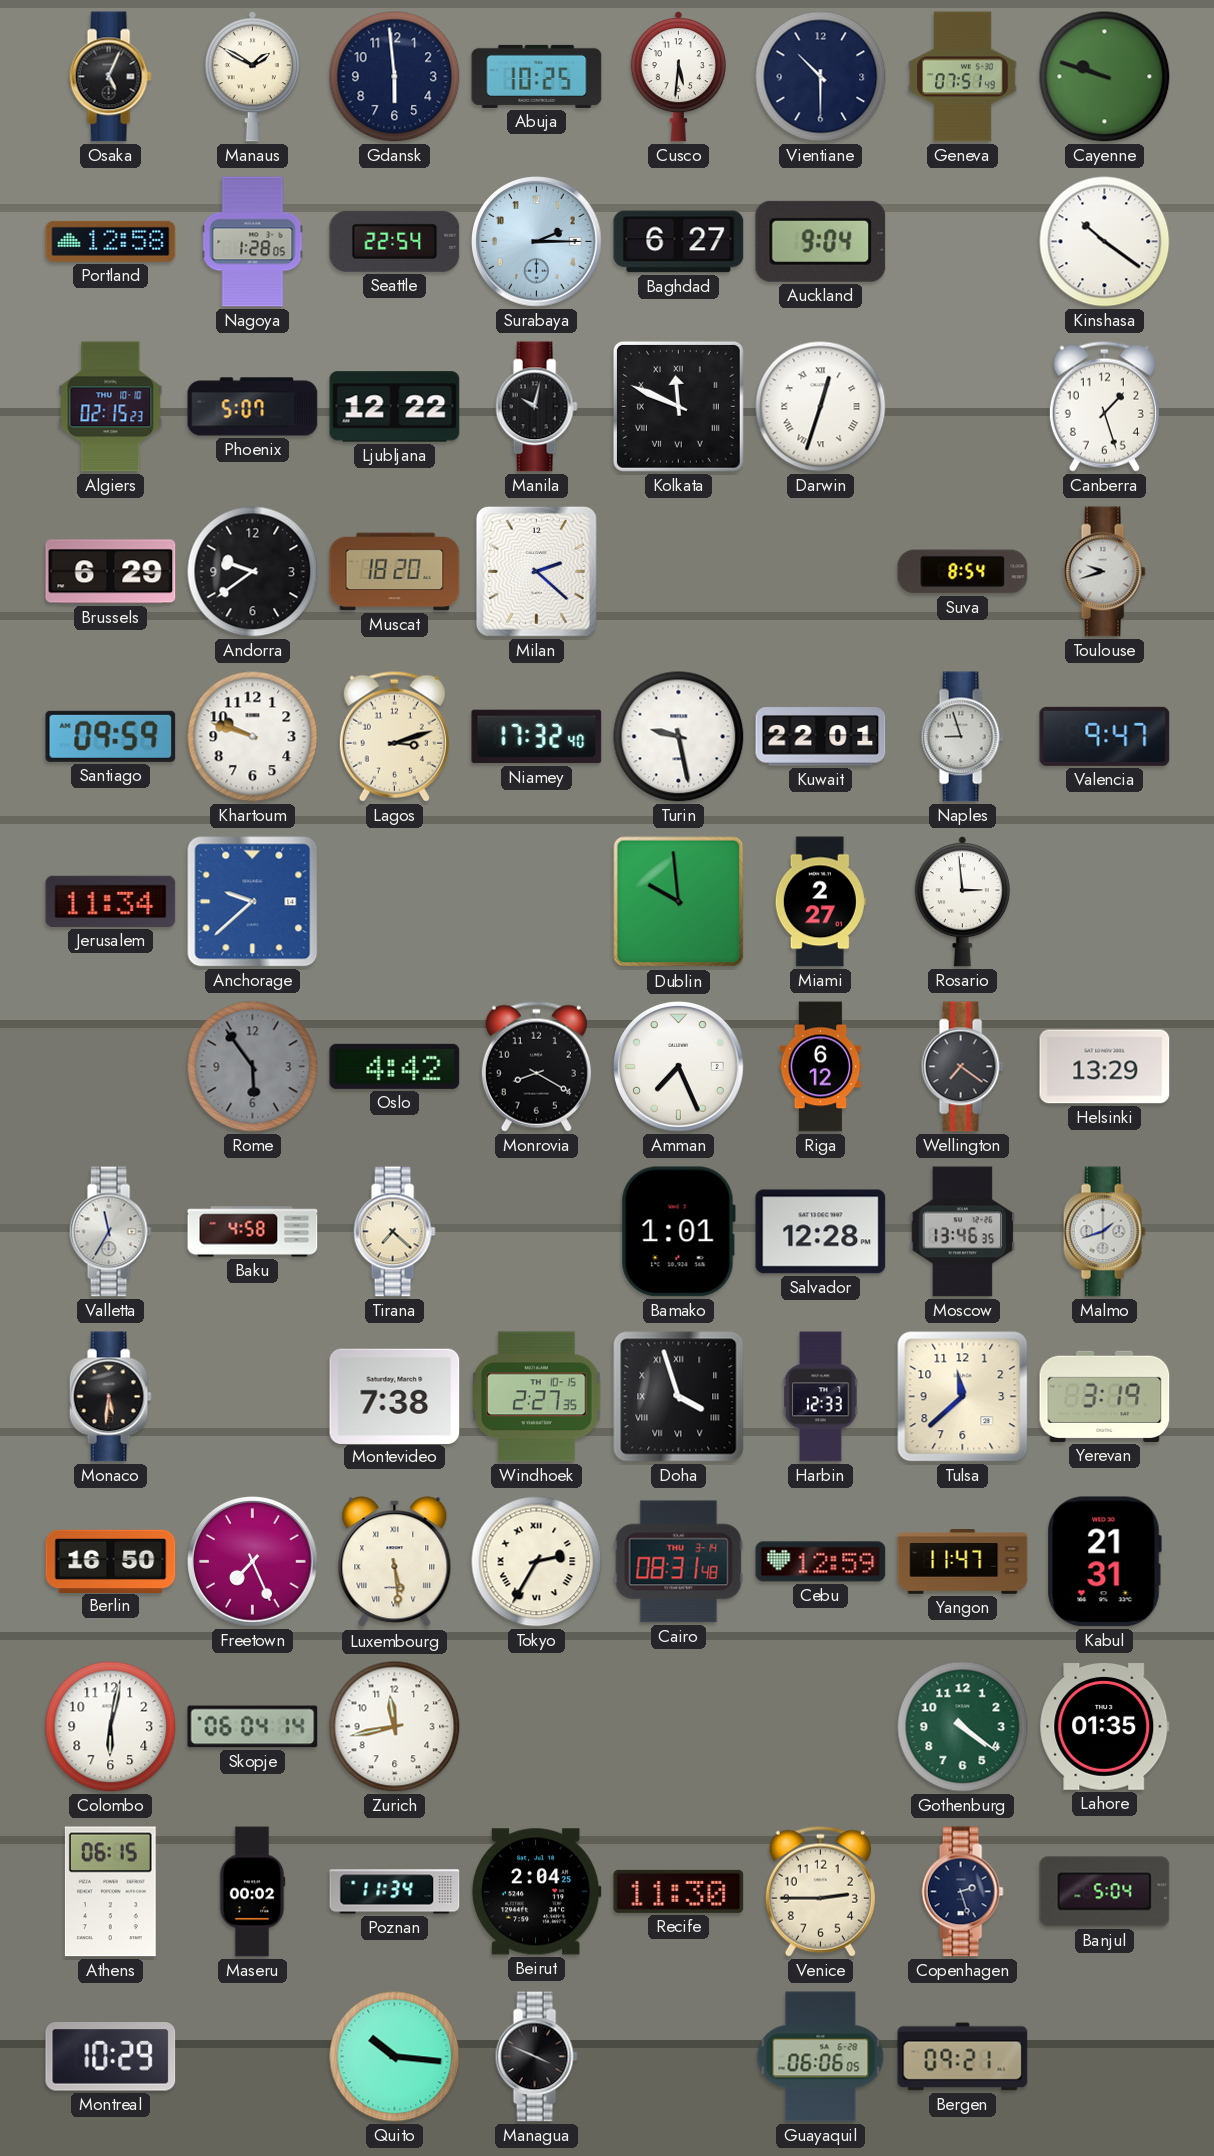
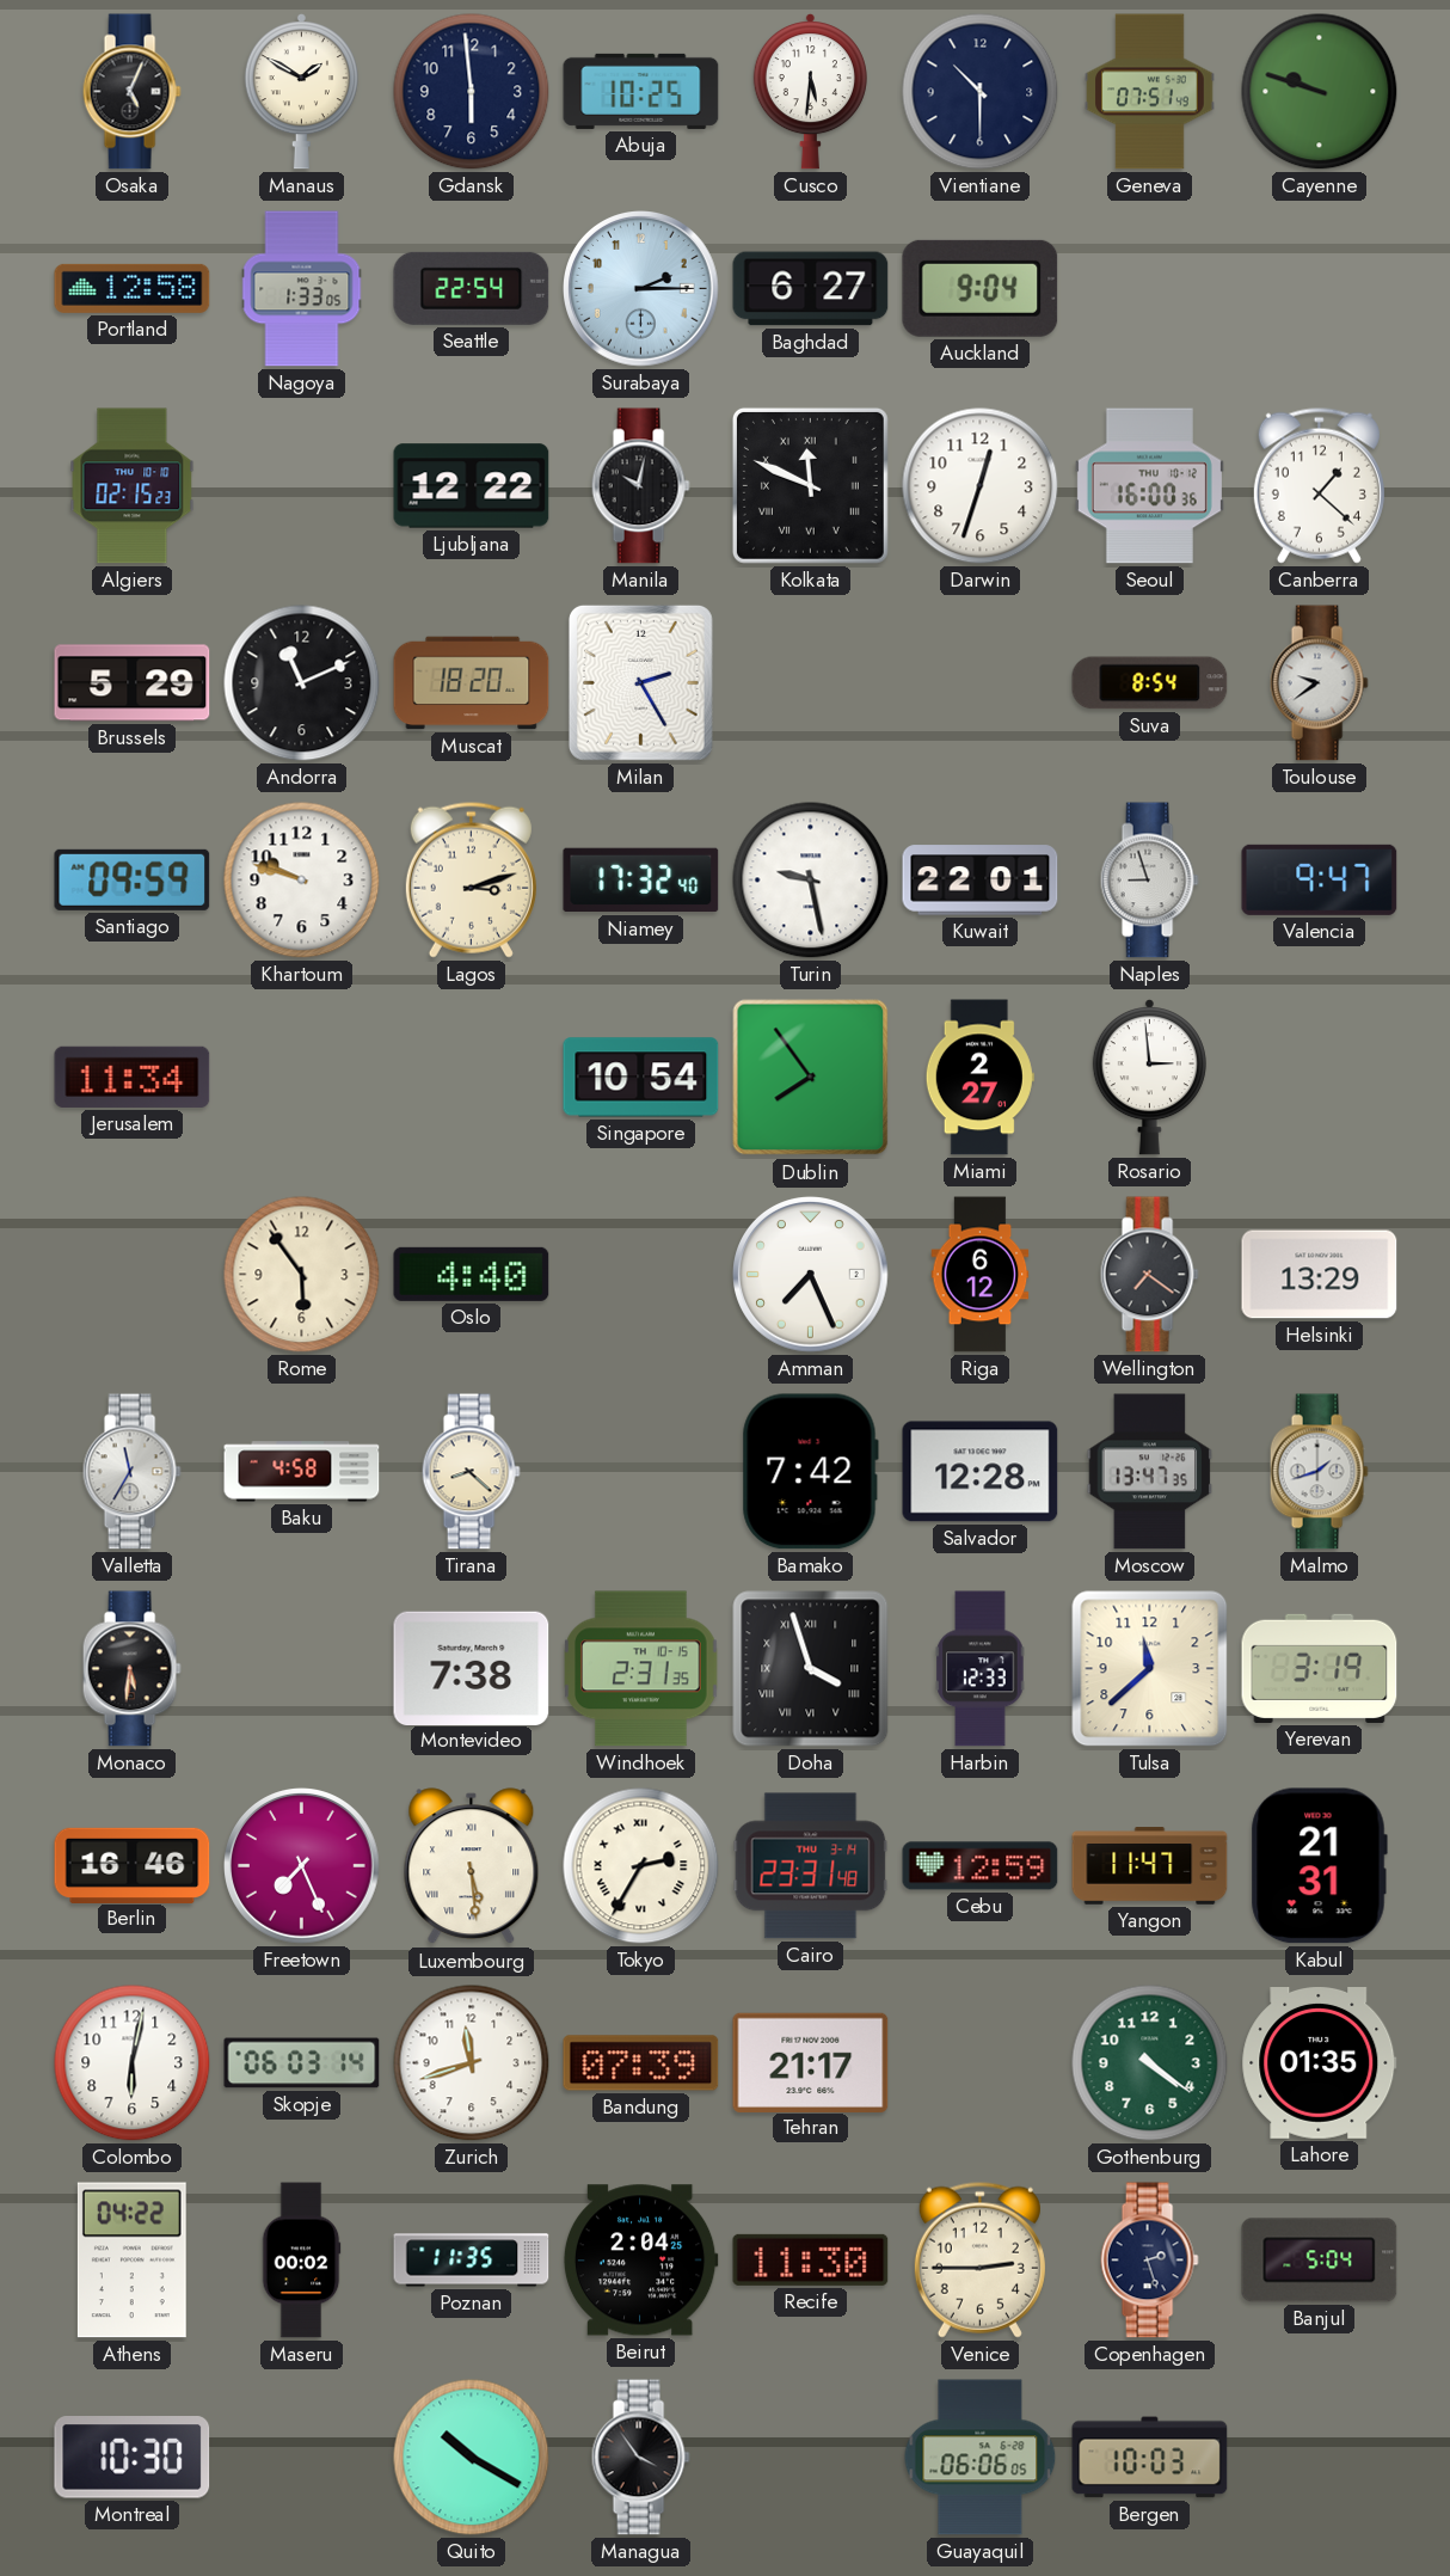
Nagoya: 1:28 -> 1:33
Kinshasa: 10:21 -> none
Phoenix: 5:07 -> none
Darwin numerals: Roman -> Arabic
Seoul: none -> 16:00
Canberra: 1:27 -> 1:22
Brussels: 6:29 -> 5:29
Andorra: 9:39 -> 11:11
Milan: 2:22 -> 2:25
Toulouse: 9:42 -> 9:39
Anchorage: 9:38 -> none
Singapore: none -> 10:54
Dublin: 9:59 -> 7:54
Rome dial: grey -> cream
Oslo: 4:42 -> 4:40
Monrovia: 8:20 -> none
Tirana: 7:22 -> 8:22
Bamako: 1:01 -> 7:42
Moscow: 13:46 -> 13:47
Windhoek: 2:27 -> 2:31
Berlin: 16:50 -> 16:46
Cairo: 08:31 -> 23:31
Skopje: 06:04 -> 06:03
Zurich: 11:43 -> 11:42
Bandung: none -> 07:39
Tehran: none -> 21:17
Athens: 06:15 -> 04:22
Poznan: 11:34 -> 11:35
Montreal: 10:29 -> 10:30
Quito: 10:16 -> 10:20
Managua: 3:49 -> 3:54
Bergen: 09:21 -> 10:03
